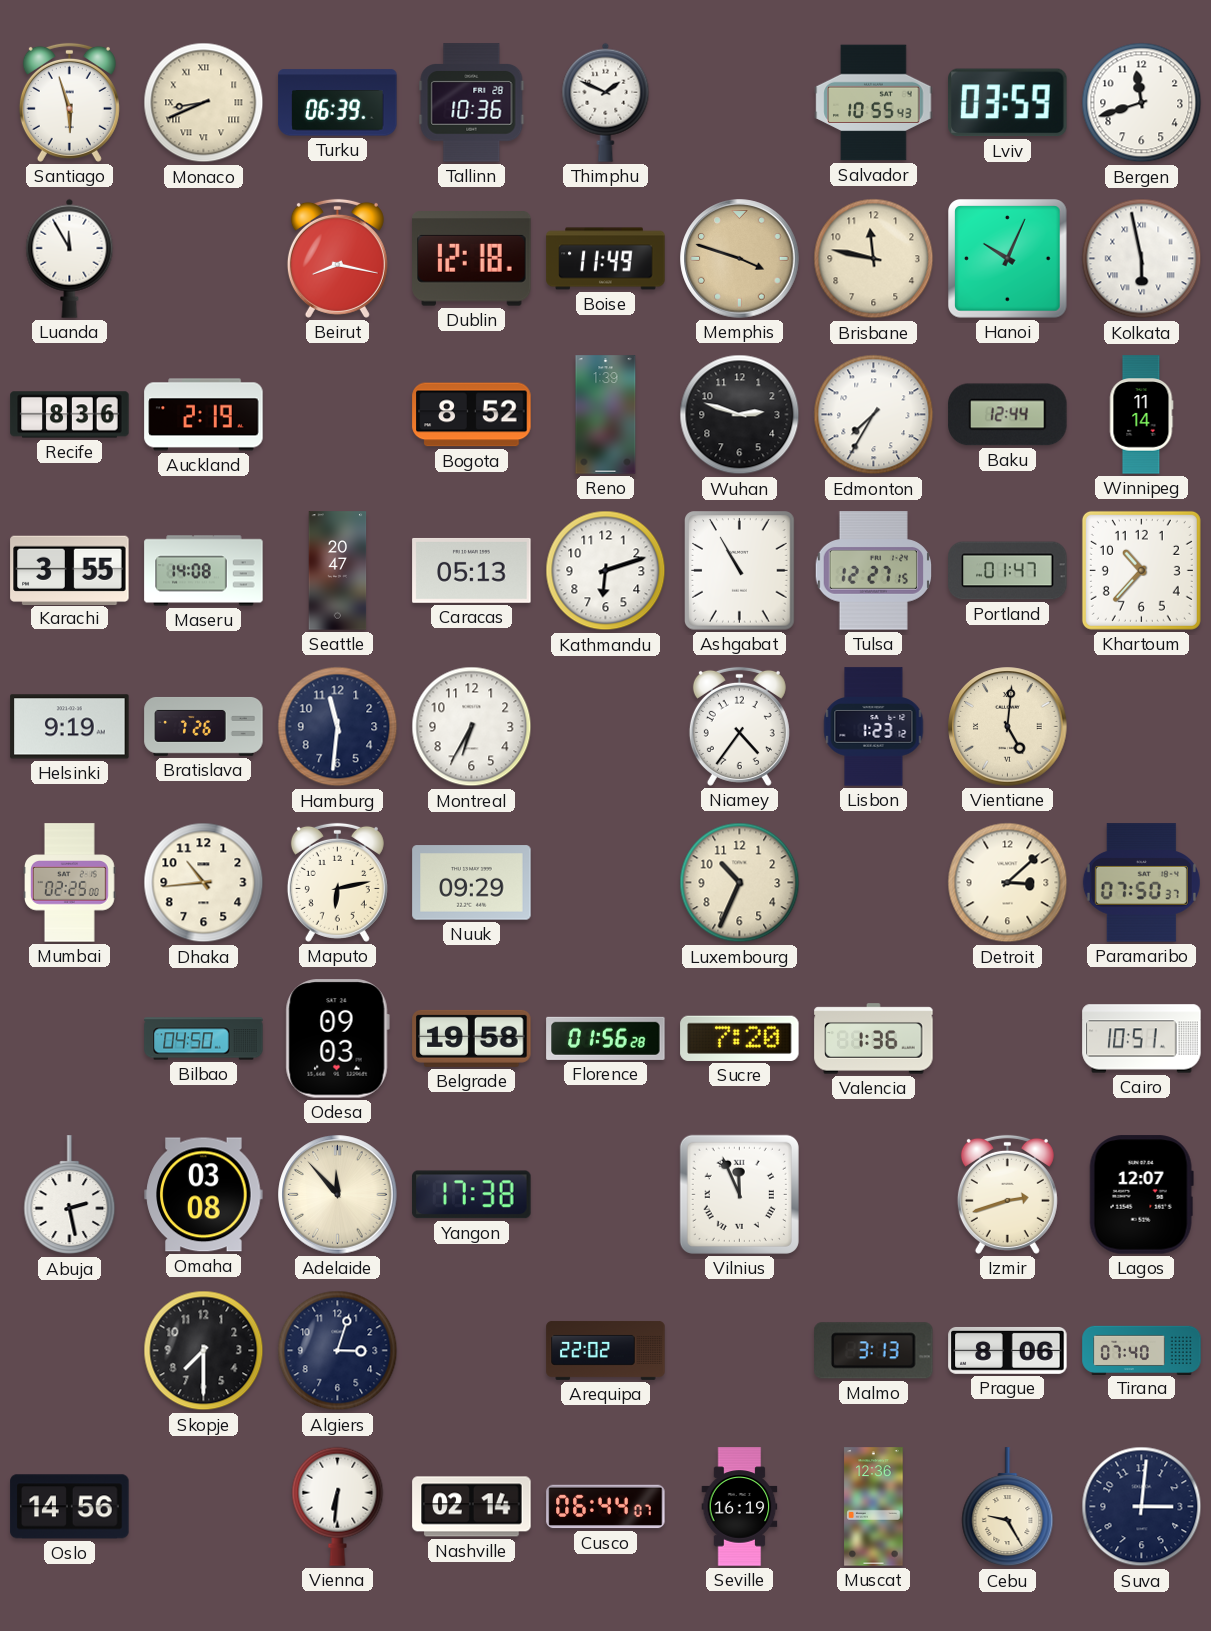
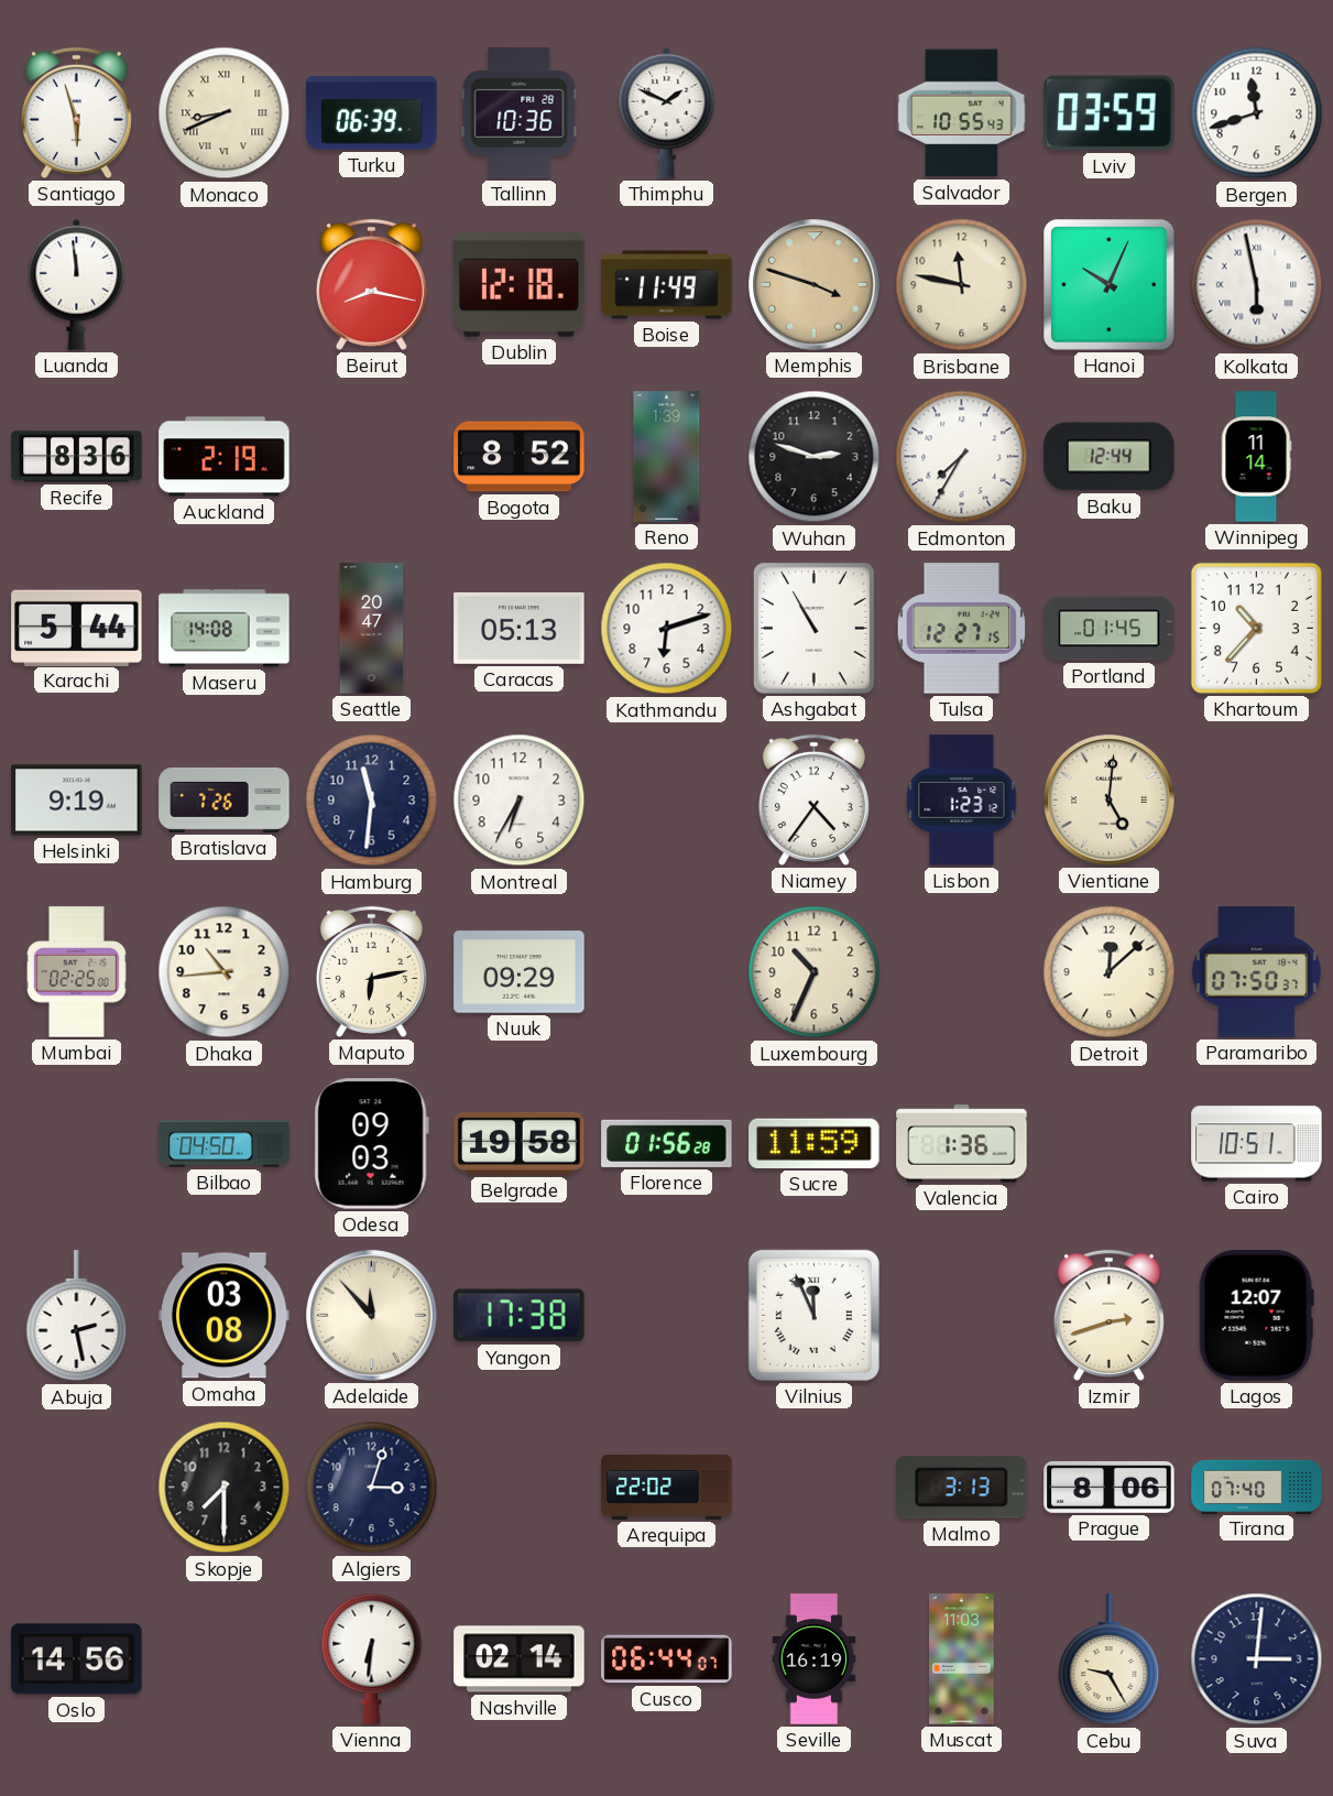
Luanda: 11:55 -> 11:59
Karachi: 3:55 -> 5:44
Portland: 01:47 -> 01:45
Detroit: 3:08 -> 12:08
Sucre: 7:20 -> 11:59
Muscat: 12:36 -> 11:03
